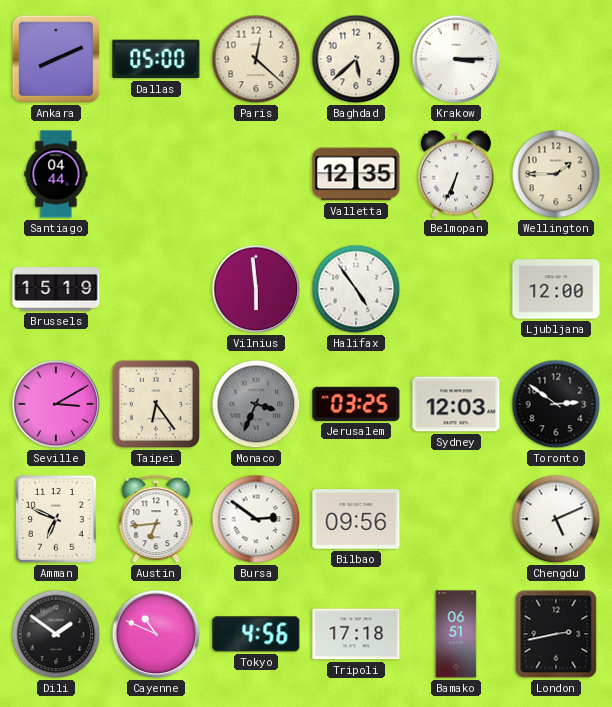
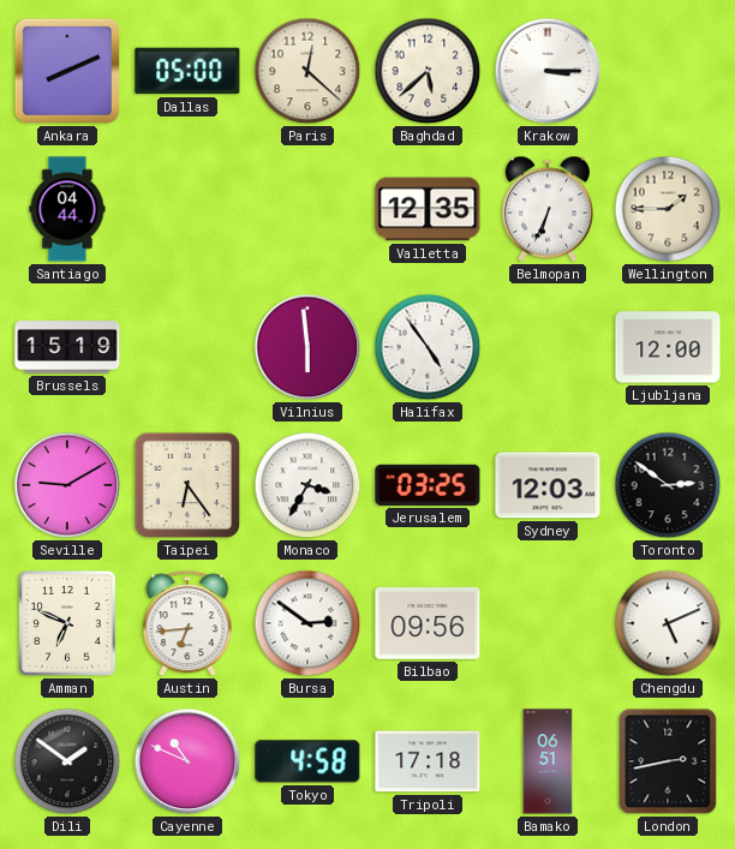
Seville: 3:10 -> 9:10
Monaco: 3:34 -> 3:35
Monaco dial: grey -> white
Tokyo: 4:56 -> 4:58
